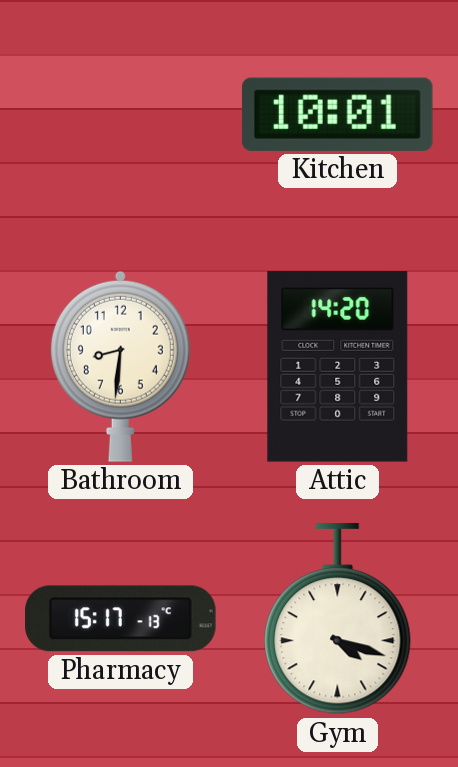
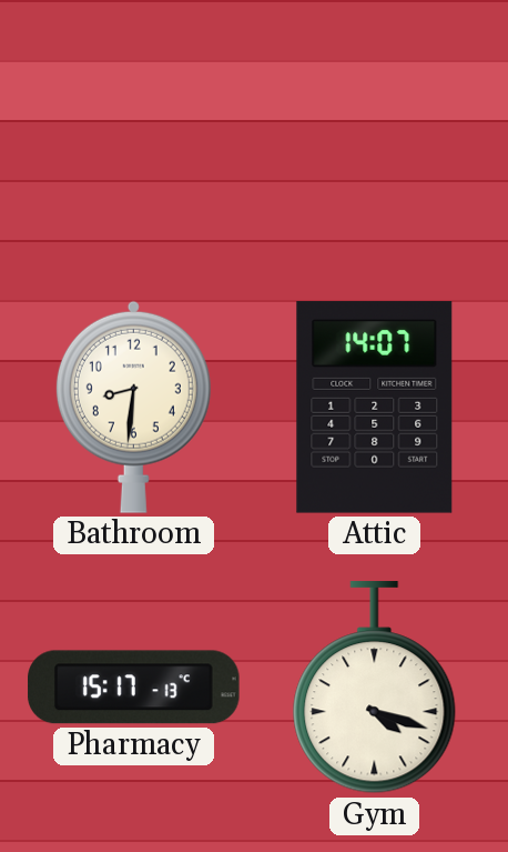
Kitchen: 10:01 -> none
Attic: 14:20 -> 14:07
